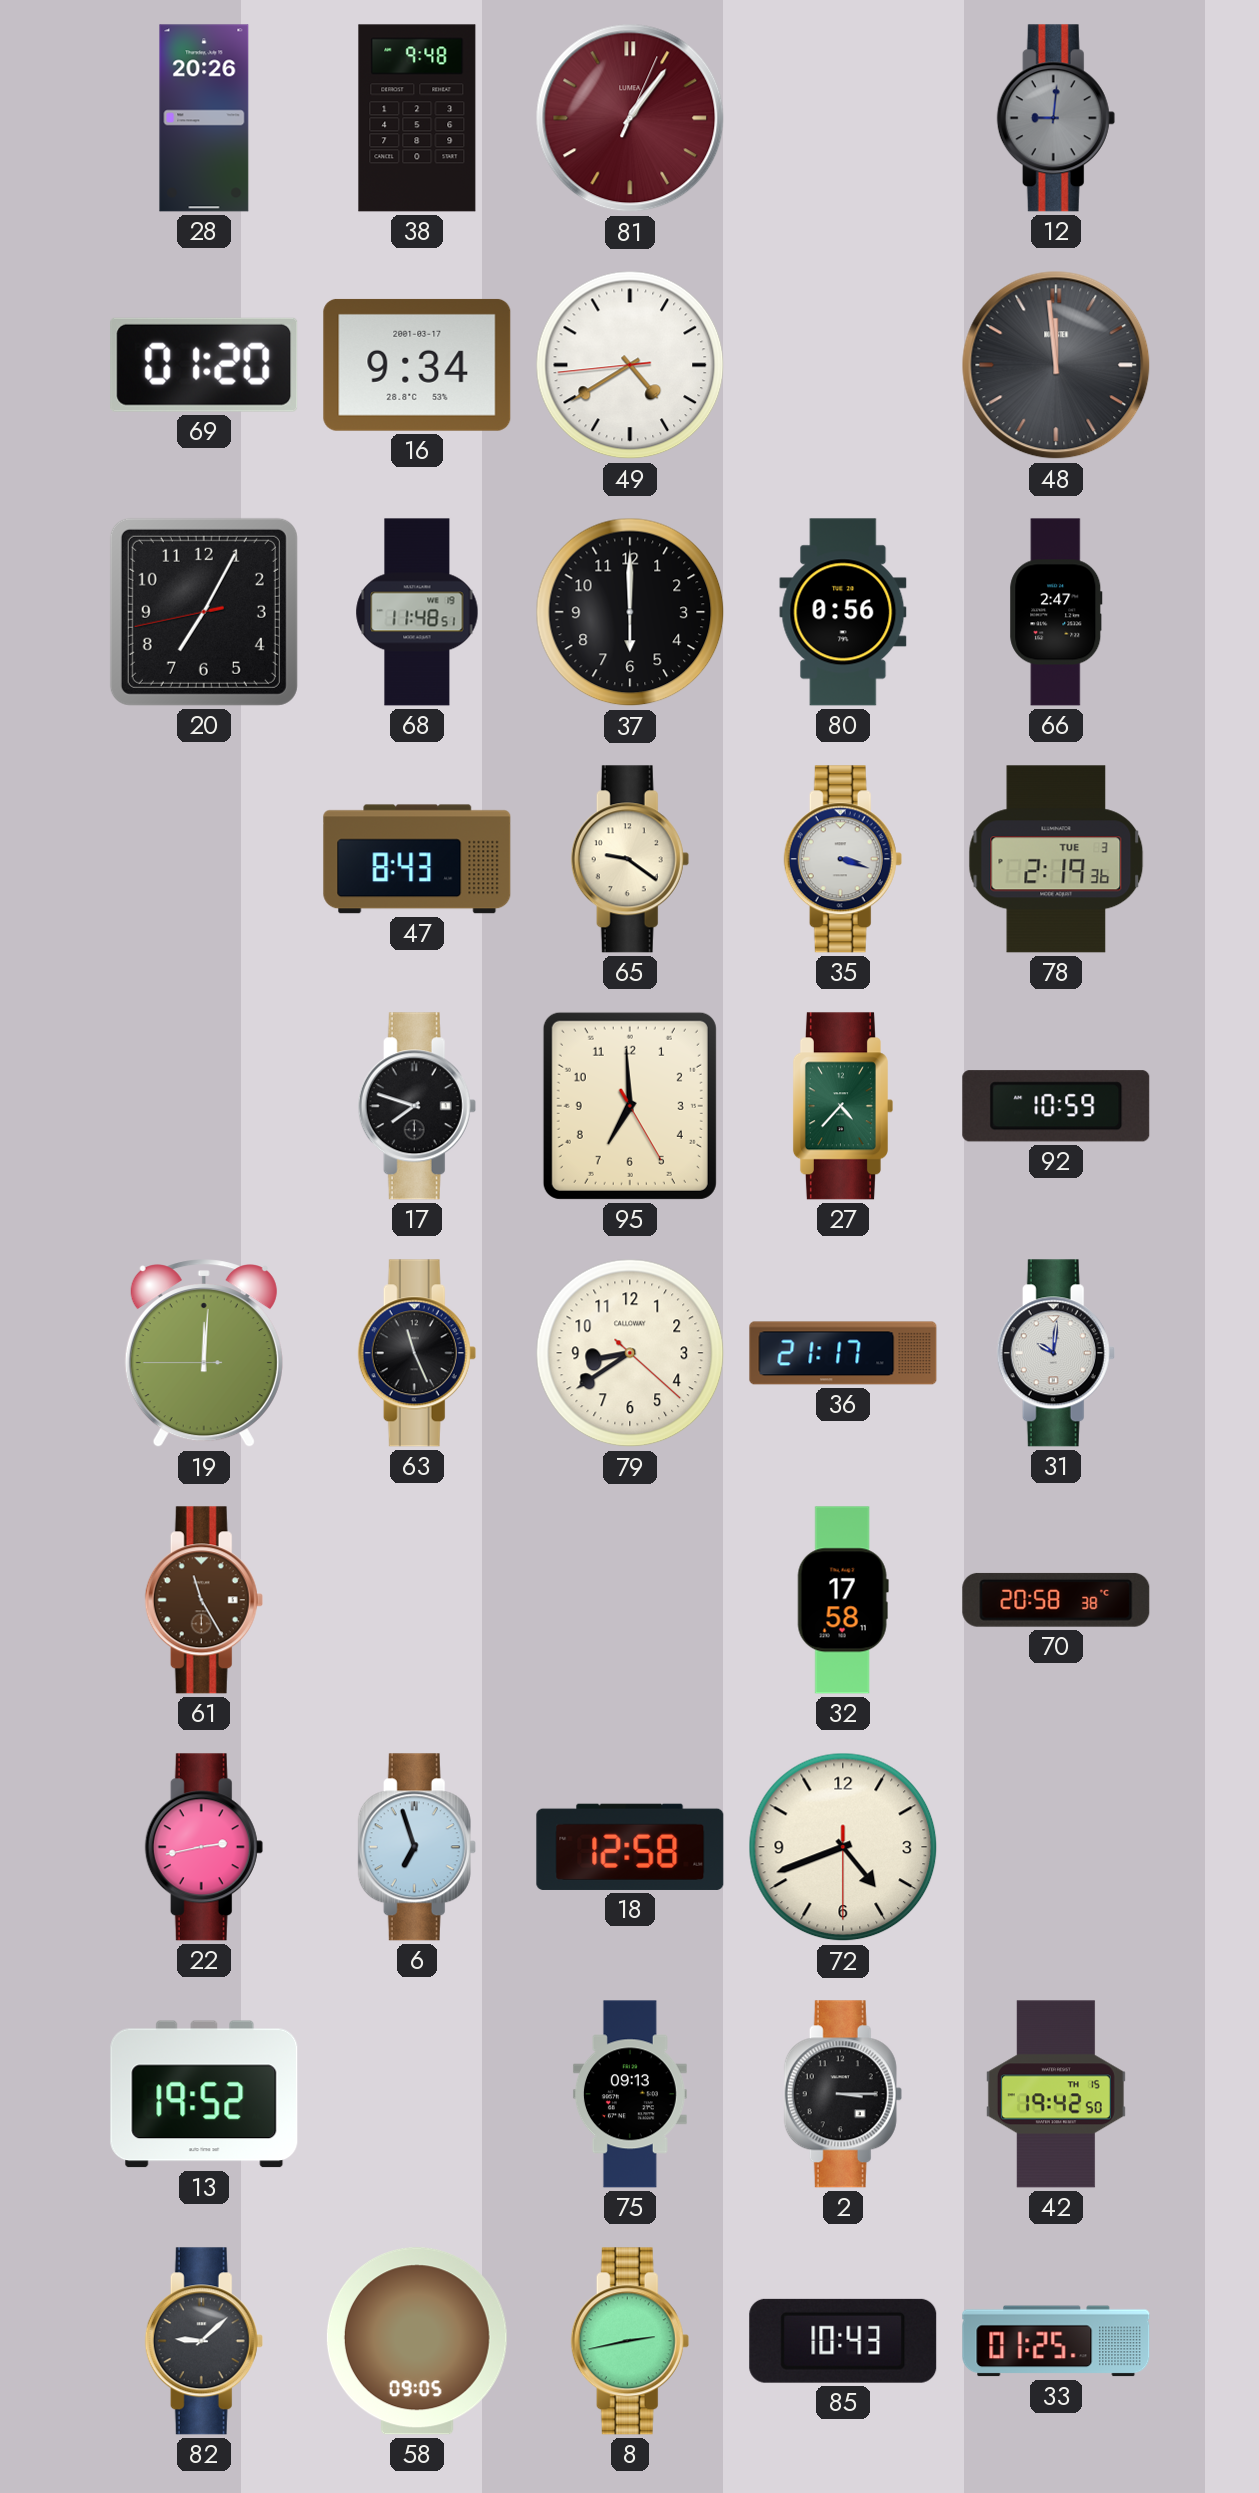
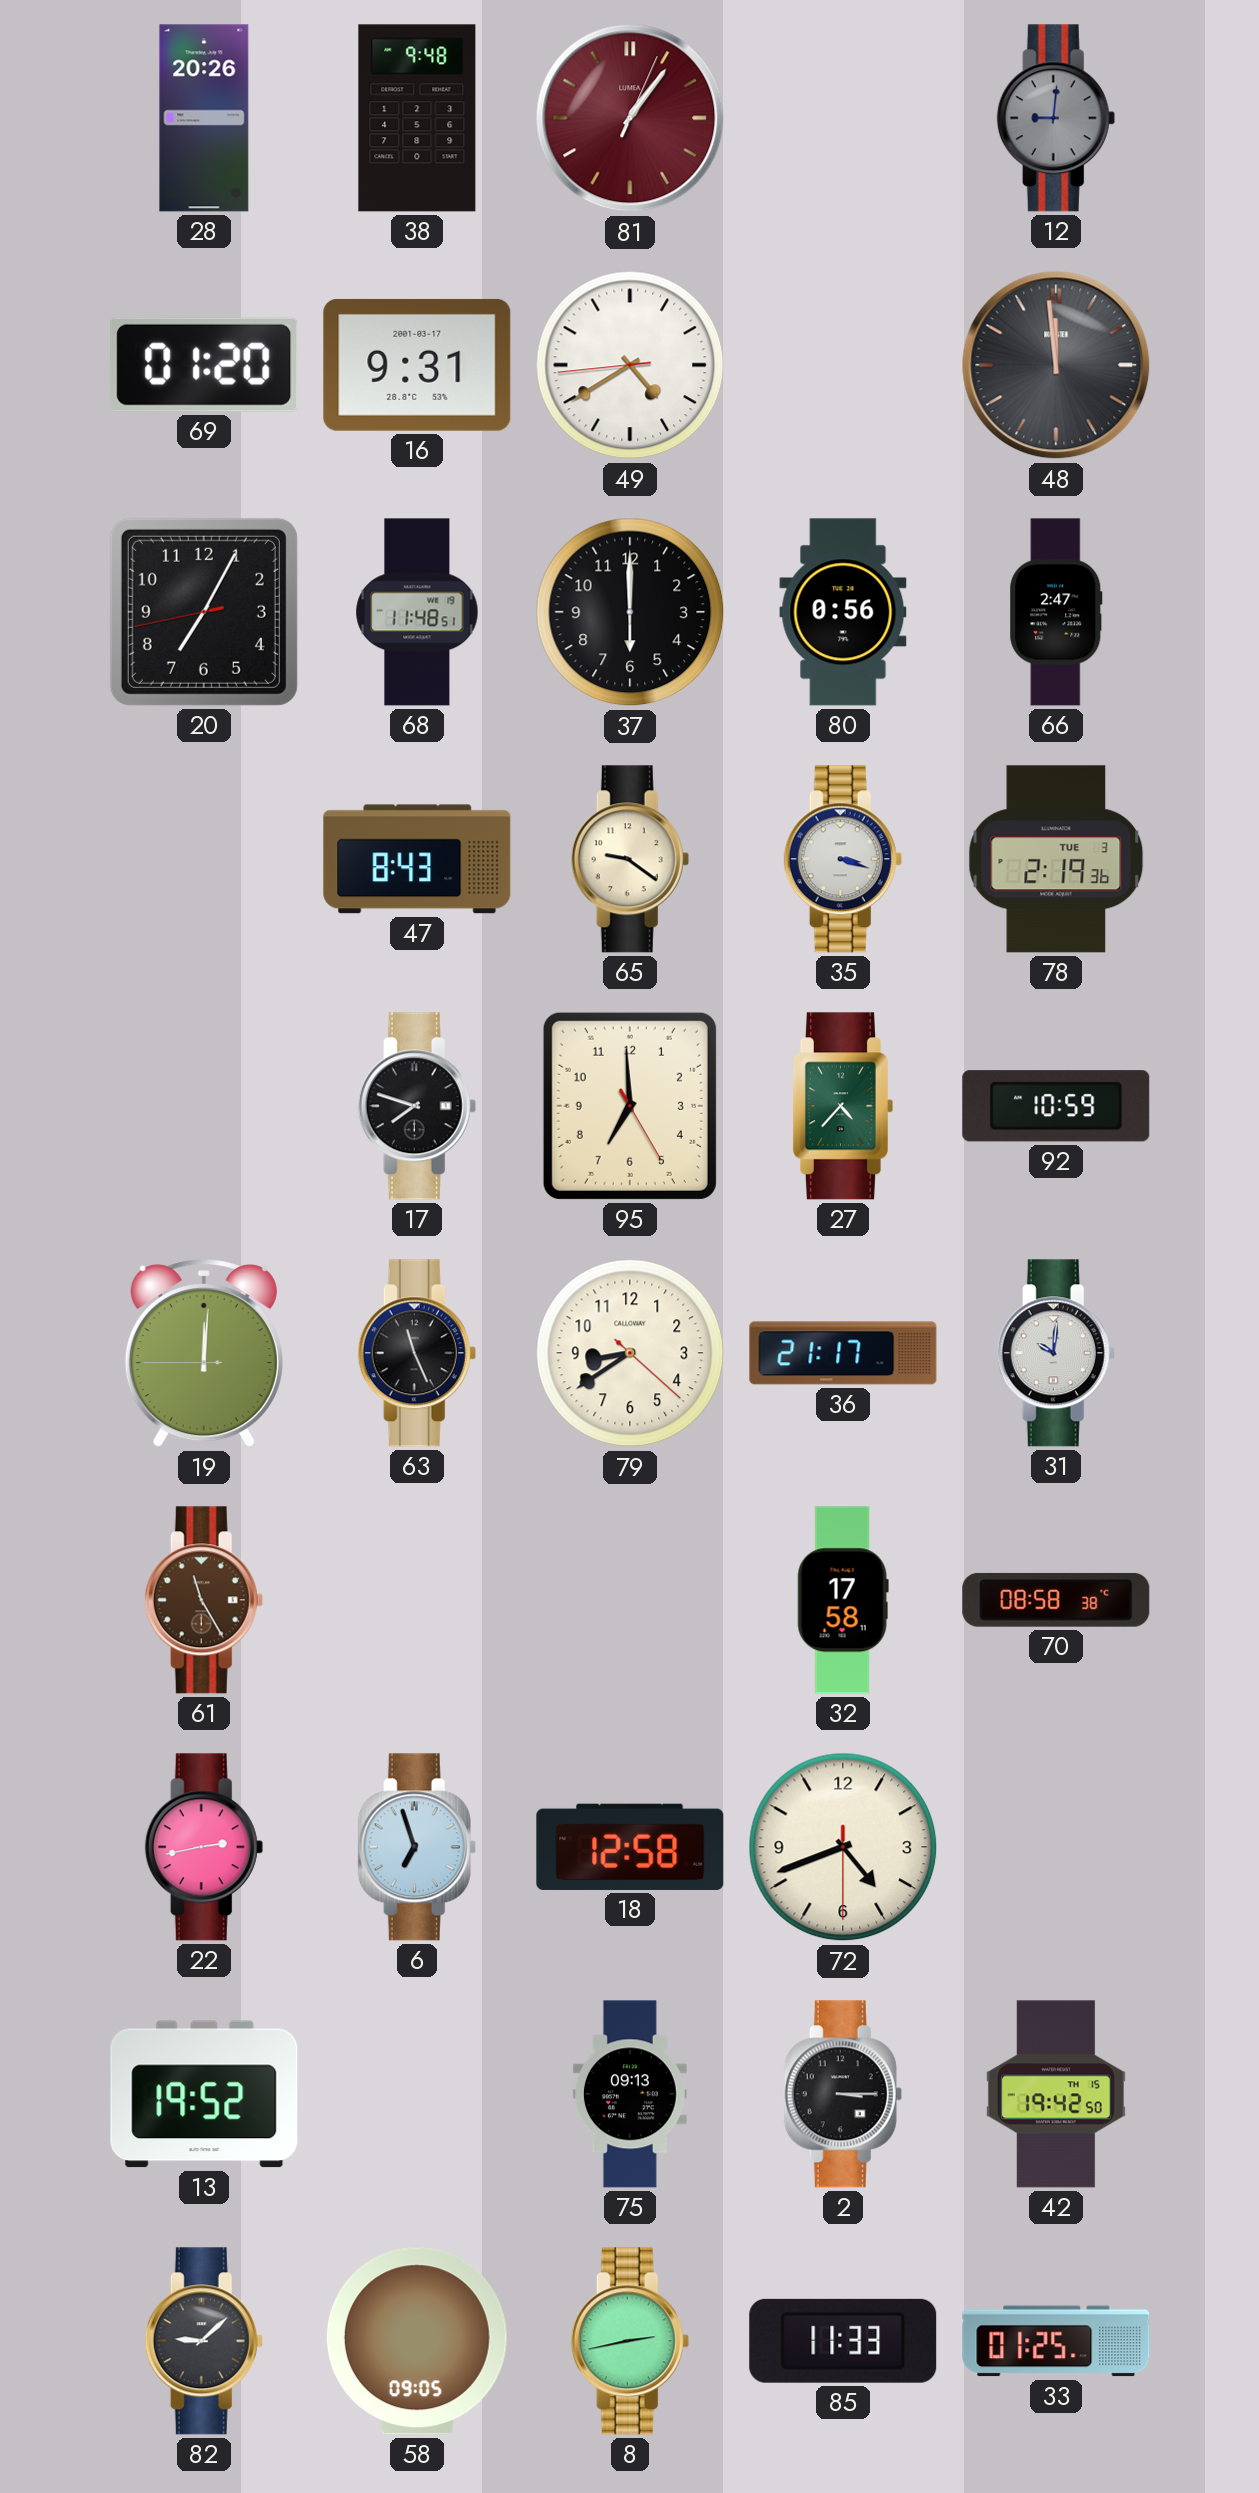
16: 9:34 -> 9:31
70: 20:58 -> 08:58
85: 10:43 -> 11:33
